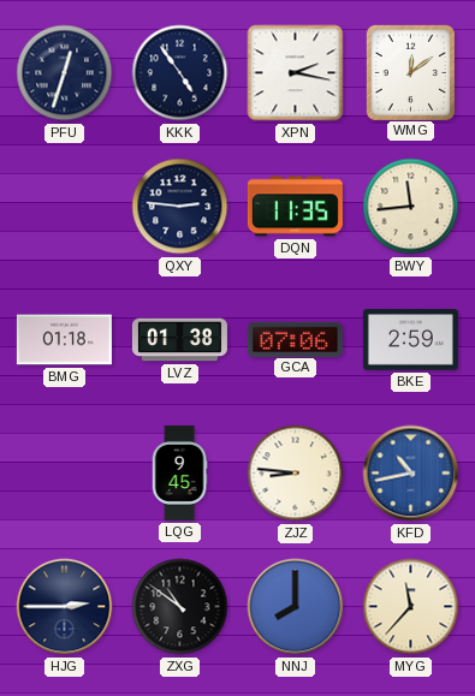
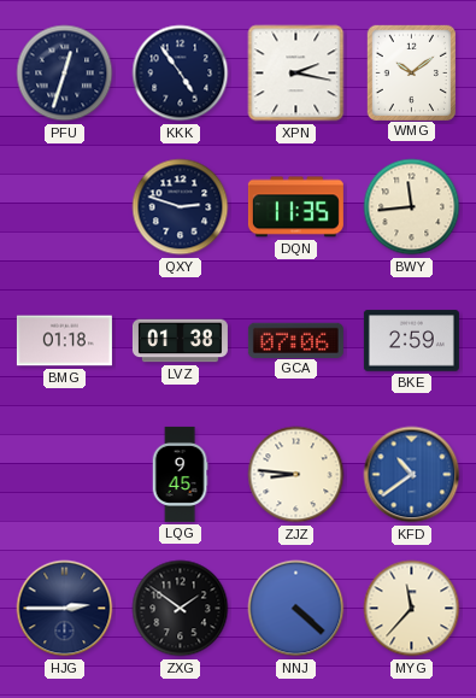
WMG: 12:09 -> 10:09
QXY: 2:46 -> 2:48
KFD: 10:43 -> 10:39
ZXG: 10:51 -> 1:51
NNJ: 8:00 -> 4:22
